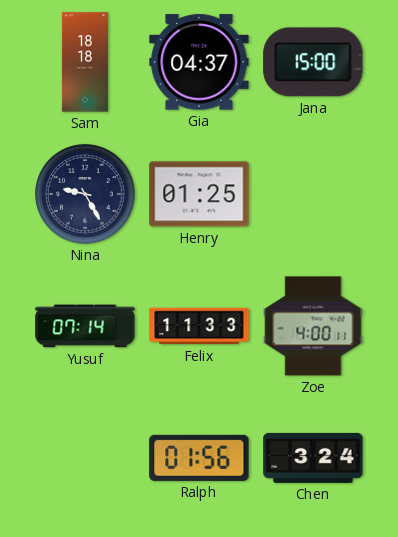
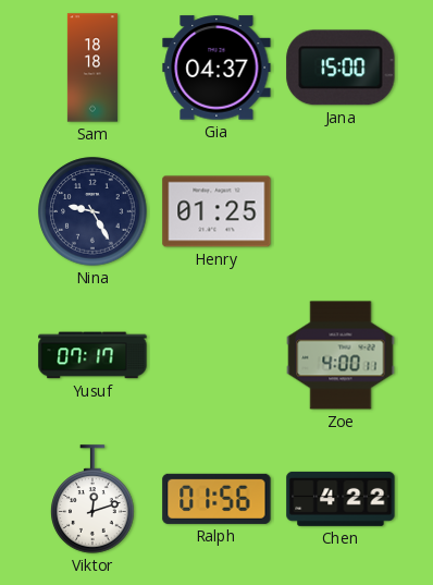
Yusuf: 07:14 -> 07:17
Felix: 11:33 -> none
Viktor: none -> 12:12
Chen: 3:24 -> 4:22
